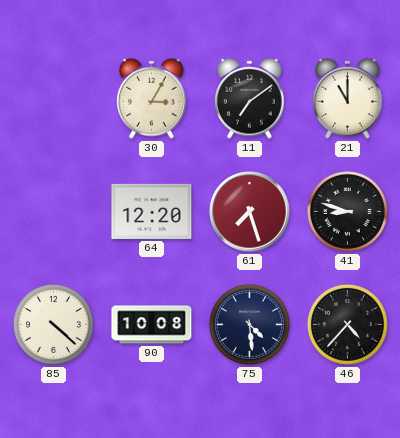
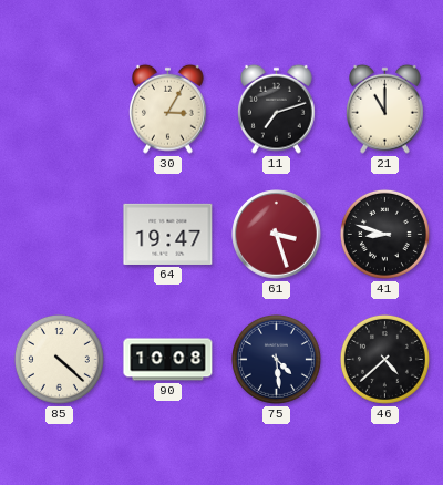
11: 7:09 -> 7:12
64: 12:20 -> 19:47
61: 7:27 -> 3:27
46: 4:37 -> 4:38
